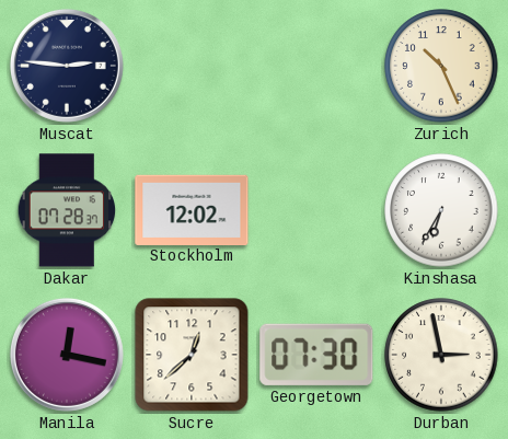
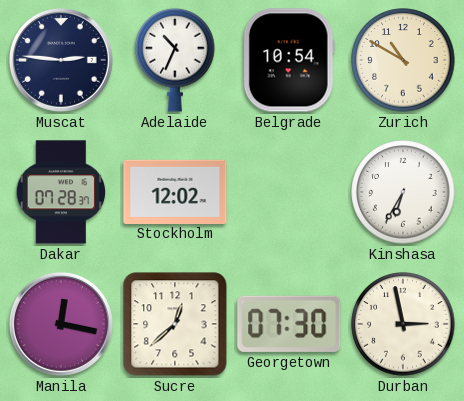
Adelaide: none -> 10:34
Belgrade: none -> 10:54
Zurich: 10:26 -> 10:50
